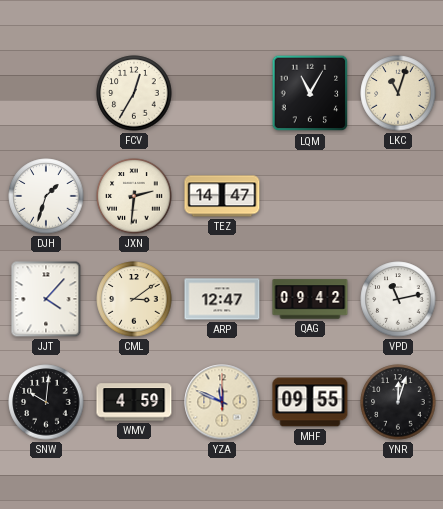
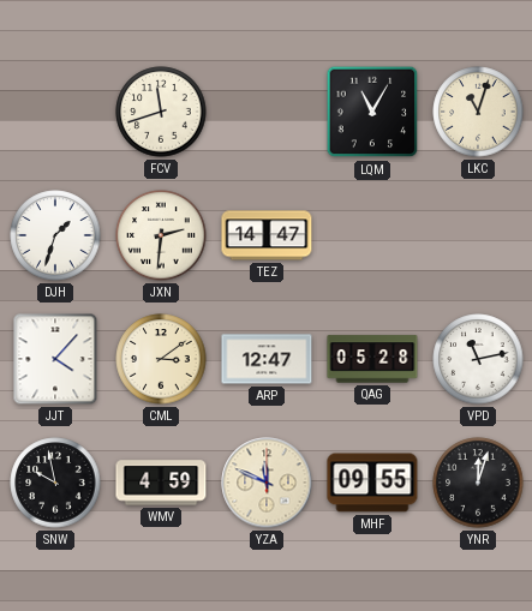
FCV: 12:35 -> 11:42
QAG: 09:42 -> 05:28
SNW: 10:01 -> 9:58
